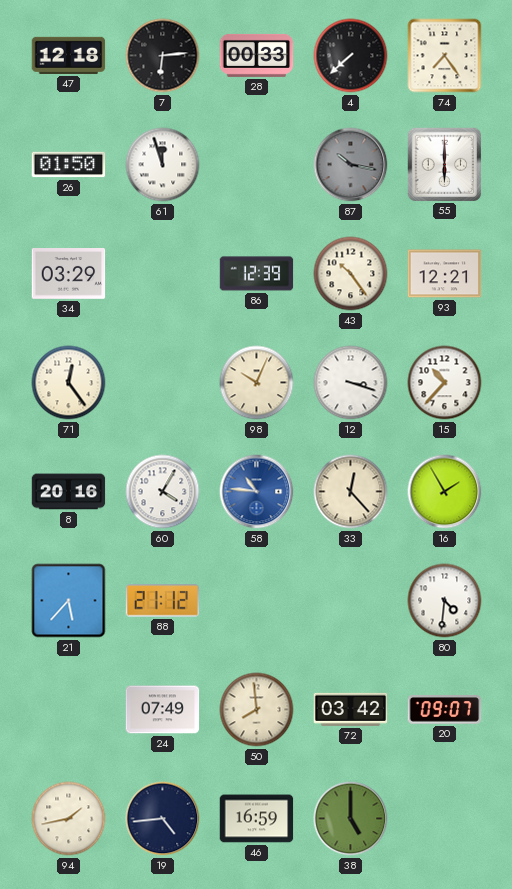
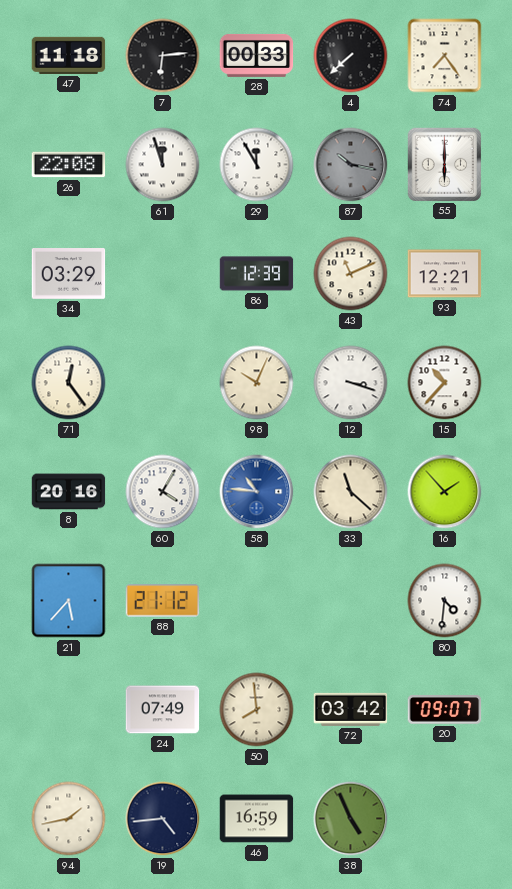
47: 12:18 -> 11:18
26: 01:50 -> 22:08
29: none -> 11:55
43: 10:24 -> 11:11
33: 12:23 -> 11:22
16: 1:55 -> 1:53
38: 5:00 -> 4:56
